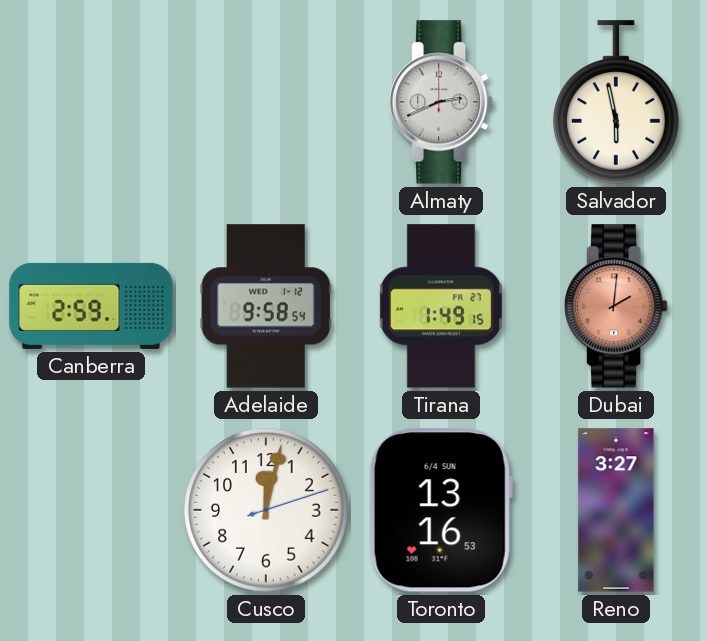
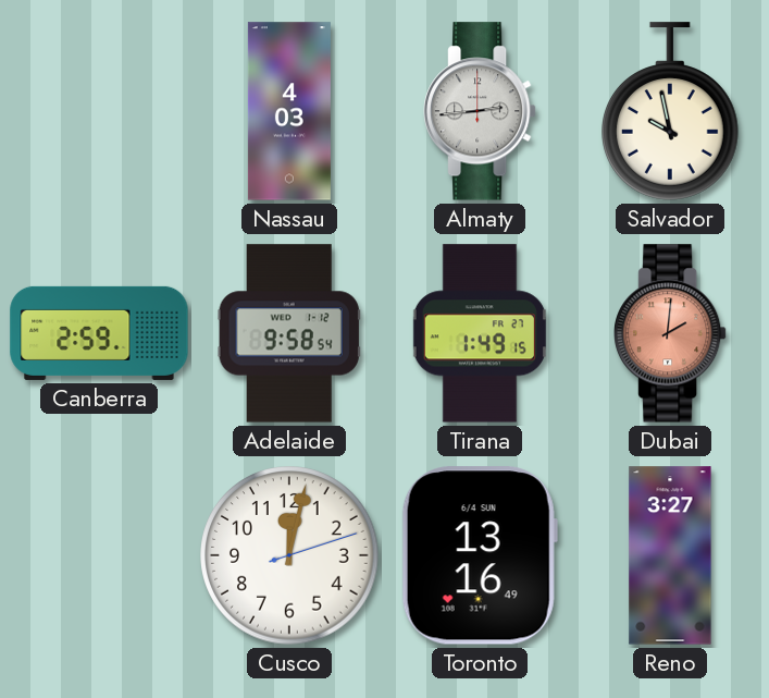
Nassau: none -> 4:03
Almaty: 2:41 -> 2:44
Salvador: 5:58 -> 9:58
Toronto: 13:16:53 -> 13:16:49
